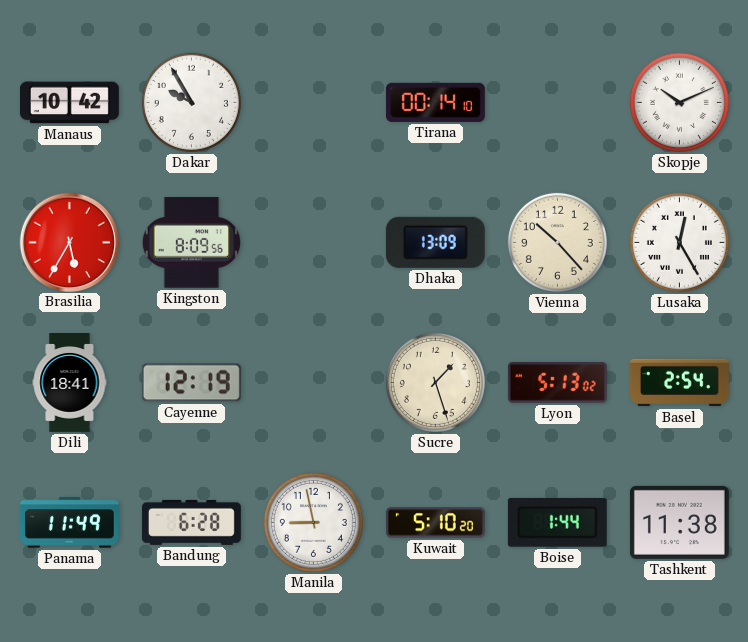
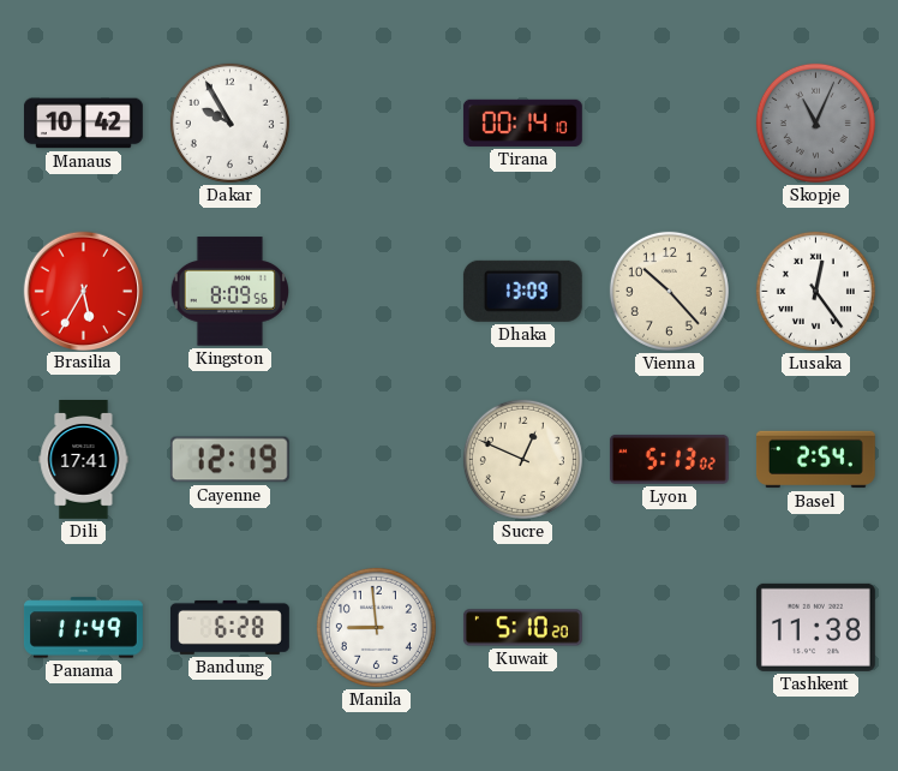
Skopje: 10:11 -> 11:04
Skopje dial: white -> grey
Lusaka: 12:25 -> 12:24
Dili: 18:41 -> 17:41
Sucre: 1:27 -> 12:49
Manila: 8:58 -> 8:59
Boise: 1:44 -> none
